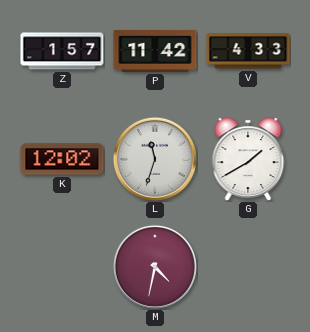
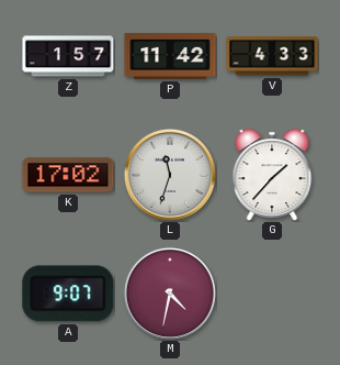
K: 12:02 -> 17:02
G: 1:40 -> 1:37
A: none -> 9:07
